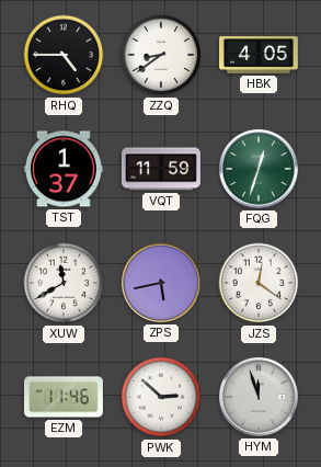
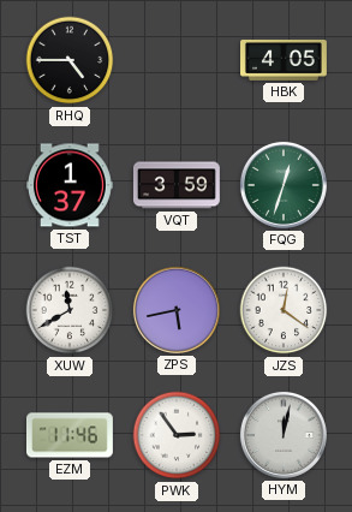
ZZQ: 8:39 -> none
VQT: 11:59 -> 3:59
PWK: 2:52 -> 2:54
HYM: 11:57 -> 12:02
